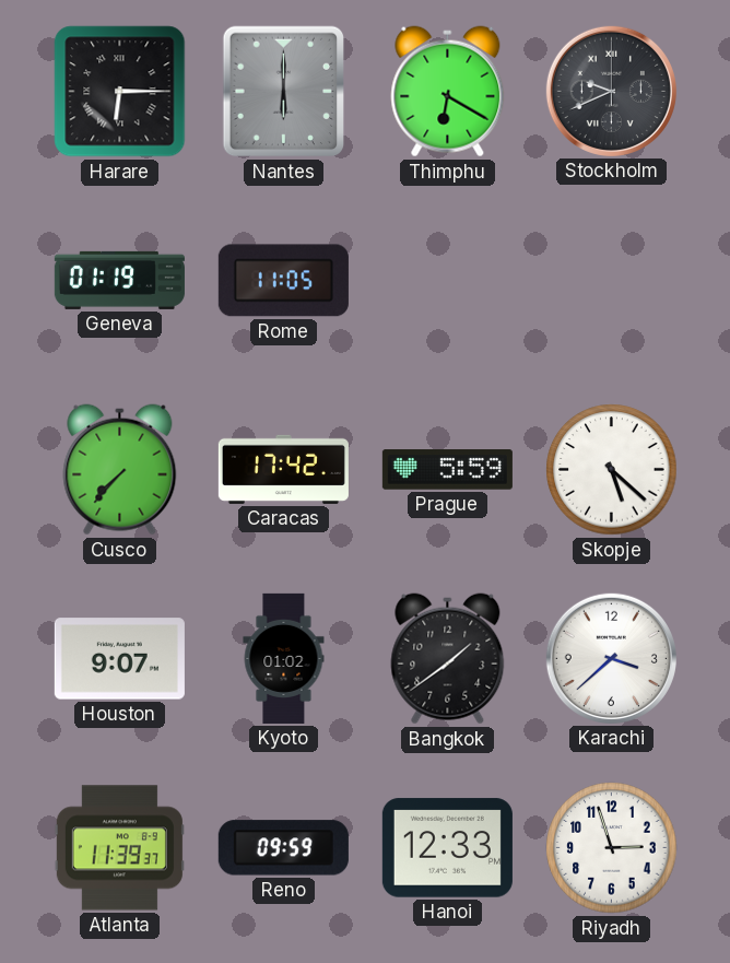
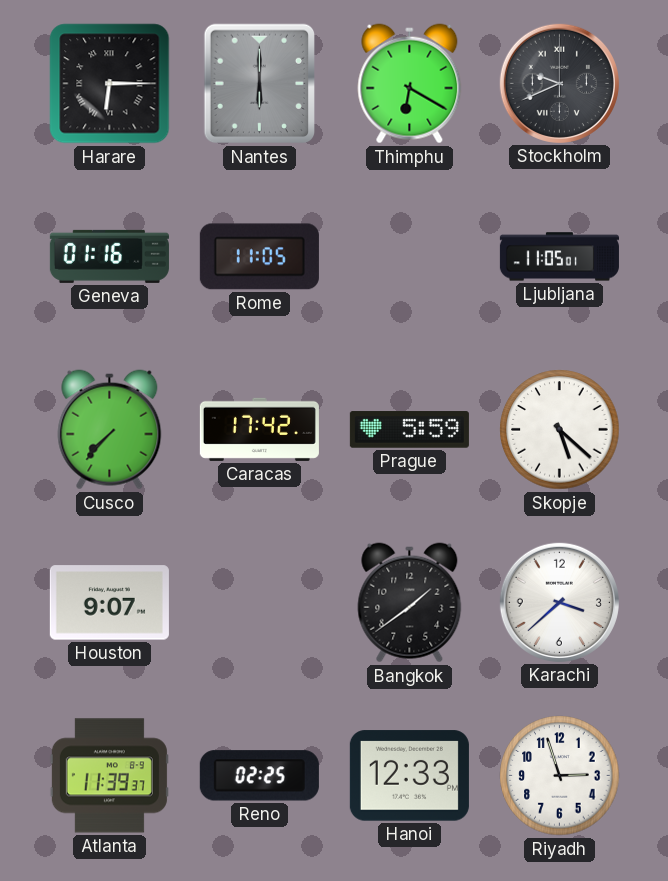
Geneva: 01:19 -> 01:16
Ljubljana: none -> 11:05
Kyoto: 01:02 -> none
Reno: 09:59 -> 02:25
